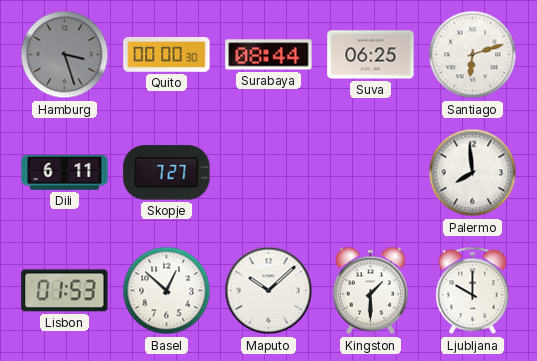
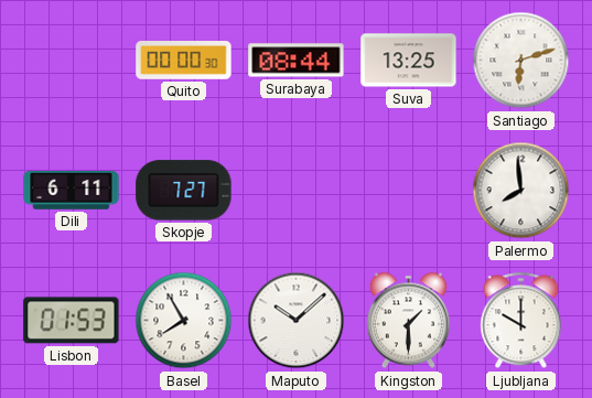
Hamburg: 3:27 -> none
Suva: 06:25 -> 13:25
Basel: 12:52 -> 7:55
